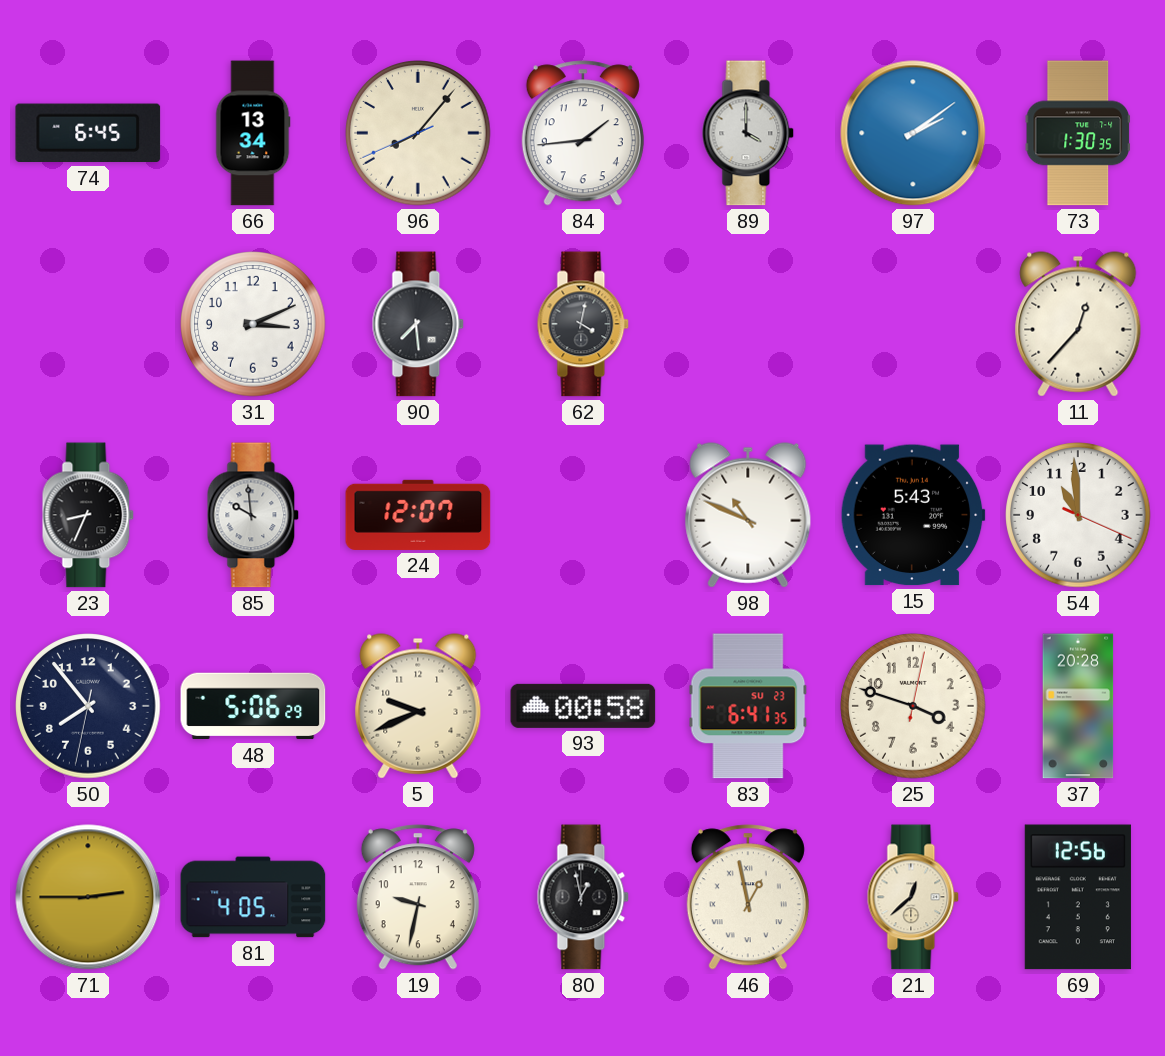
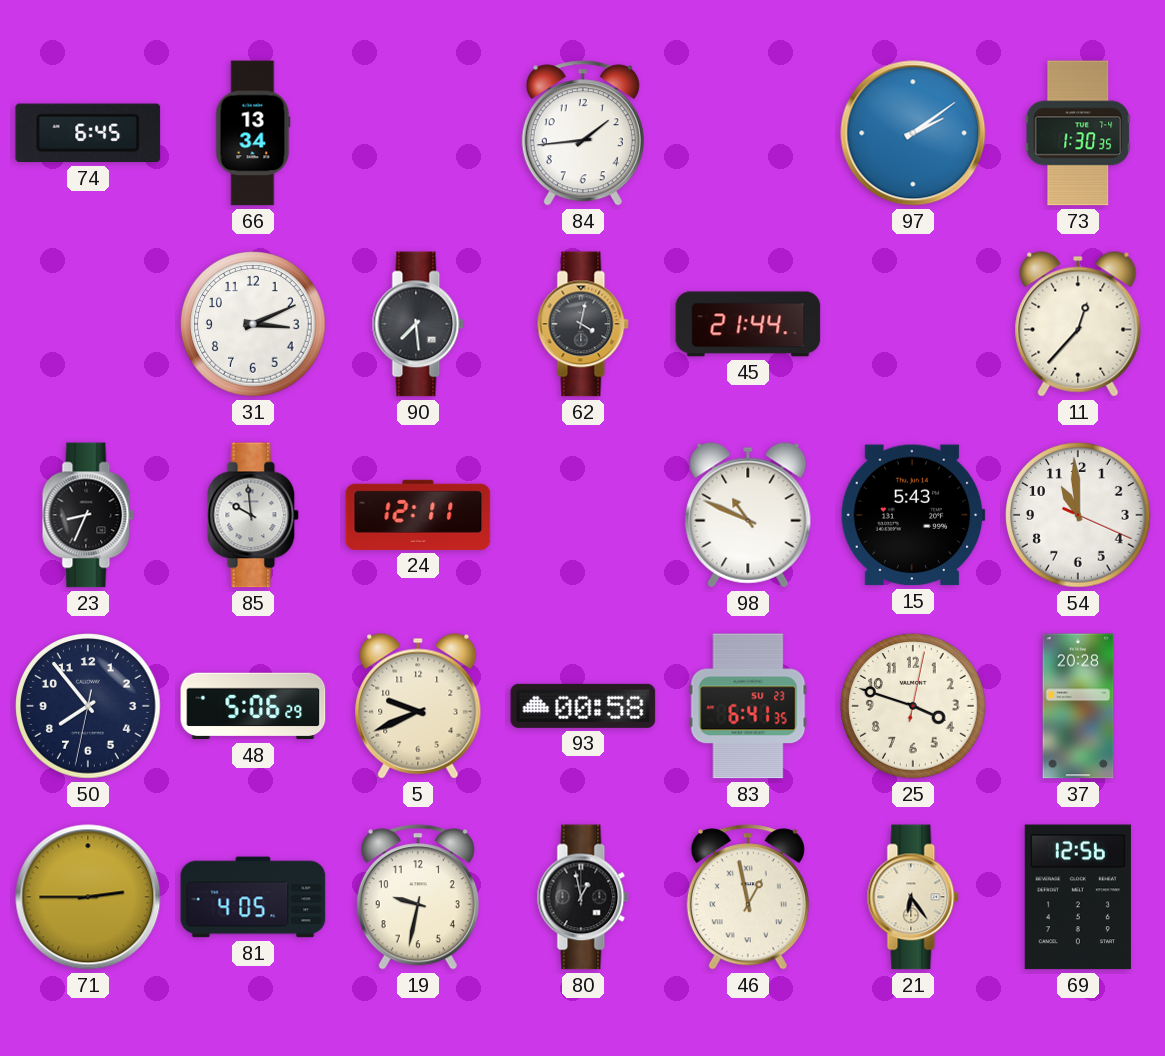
96: 8:06 -> none
89: 4:00 -> none
45: none -> 21:44
24: 12:07 -> 12:11
21: 12:38 -> 6:24
